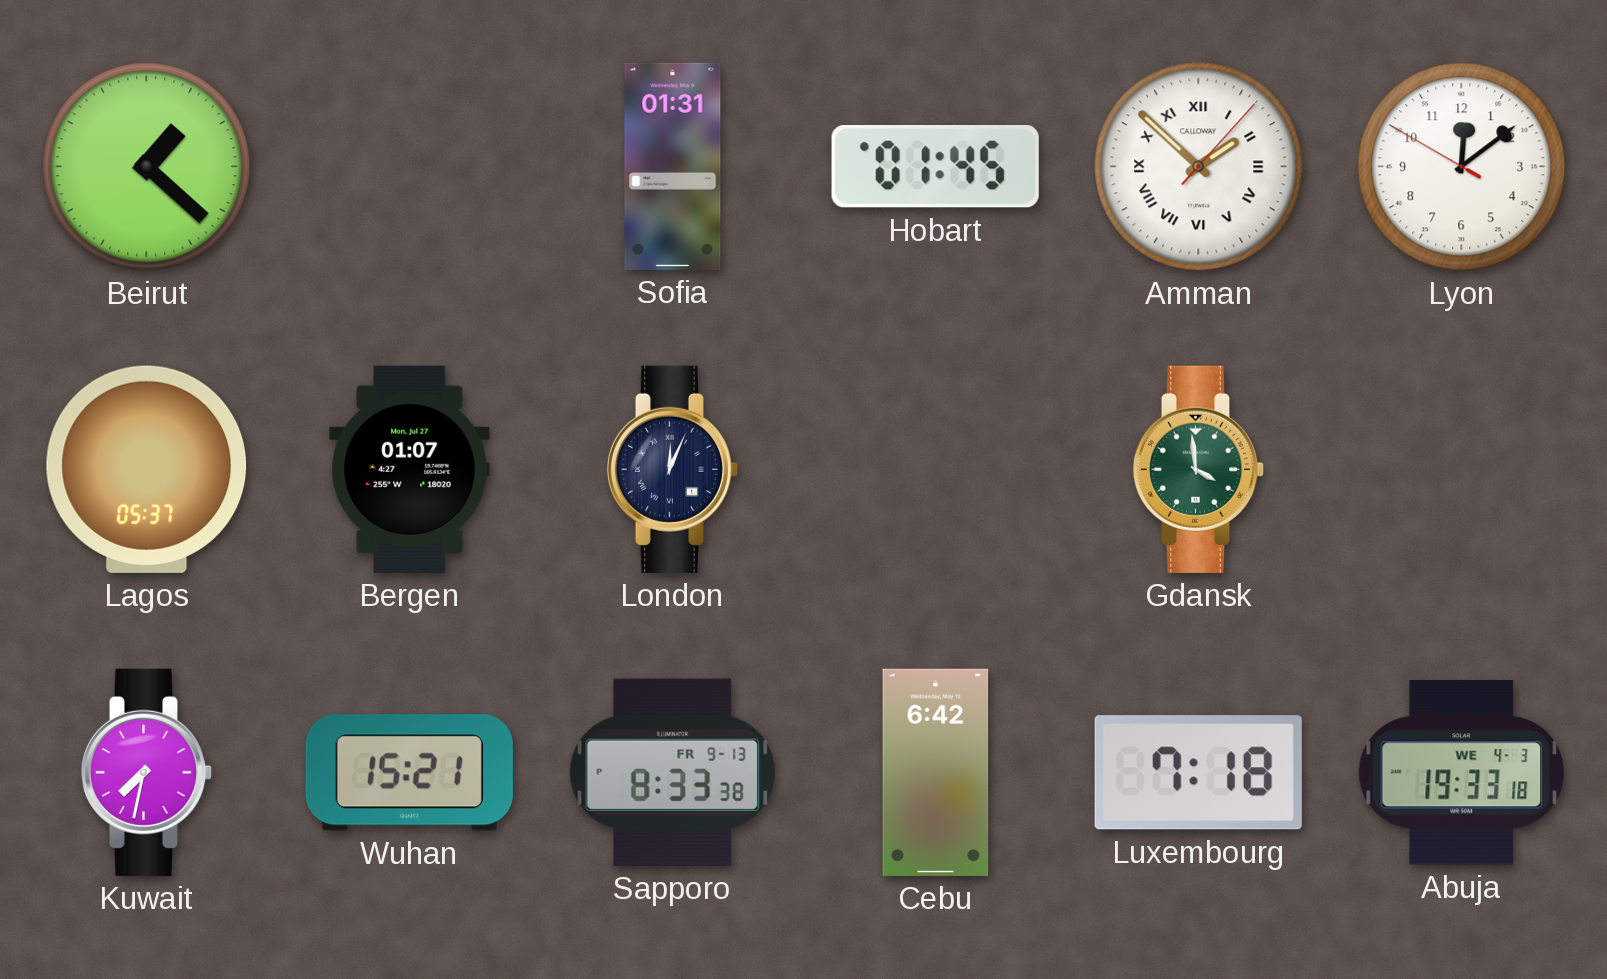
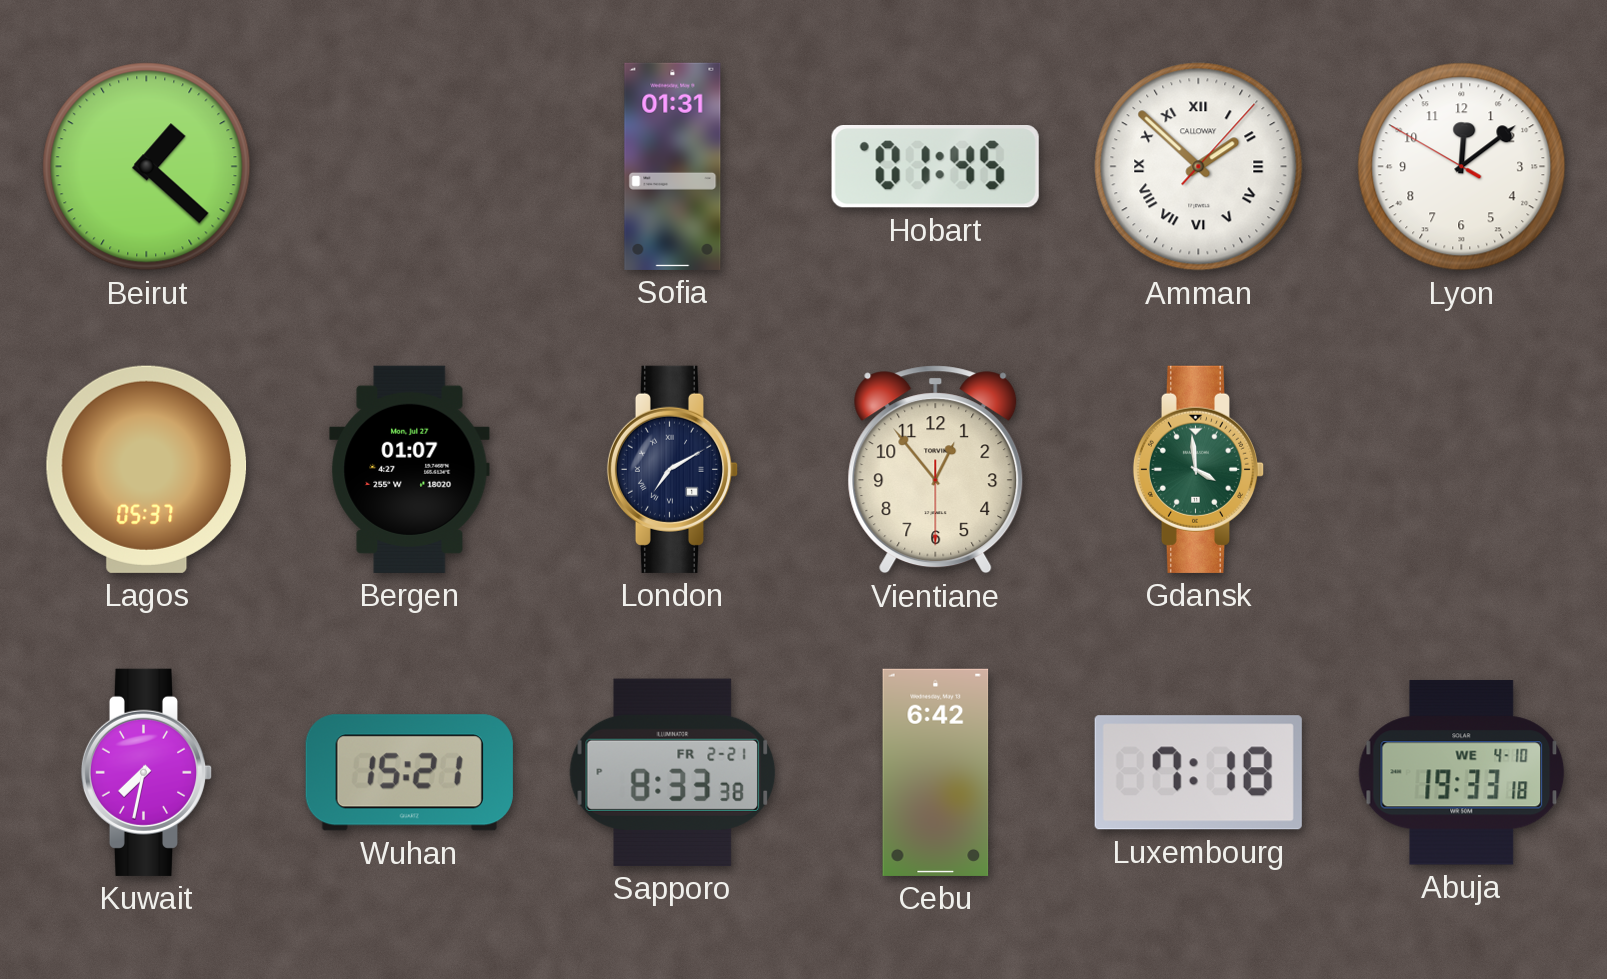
London: 12:04 -> 7:10
Vientiane: none -> 12:53
Sapporo date: FR 9-13 -> FR 2-21
Abuja date: WE 4-3 -> WE 4-10
